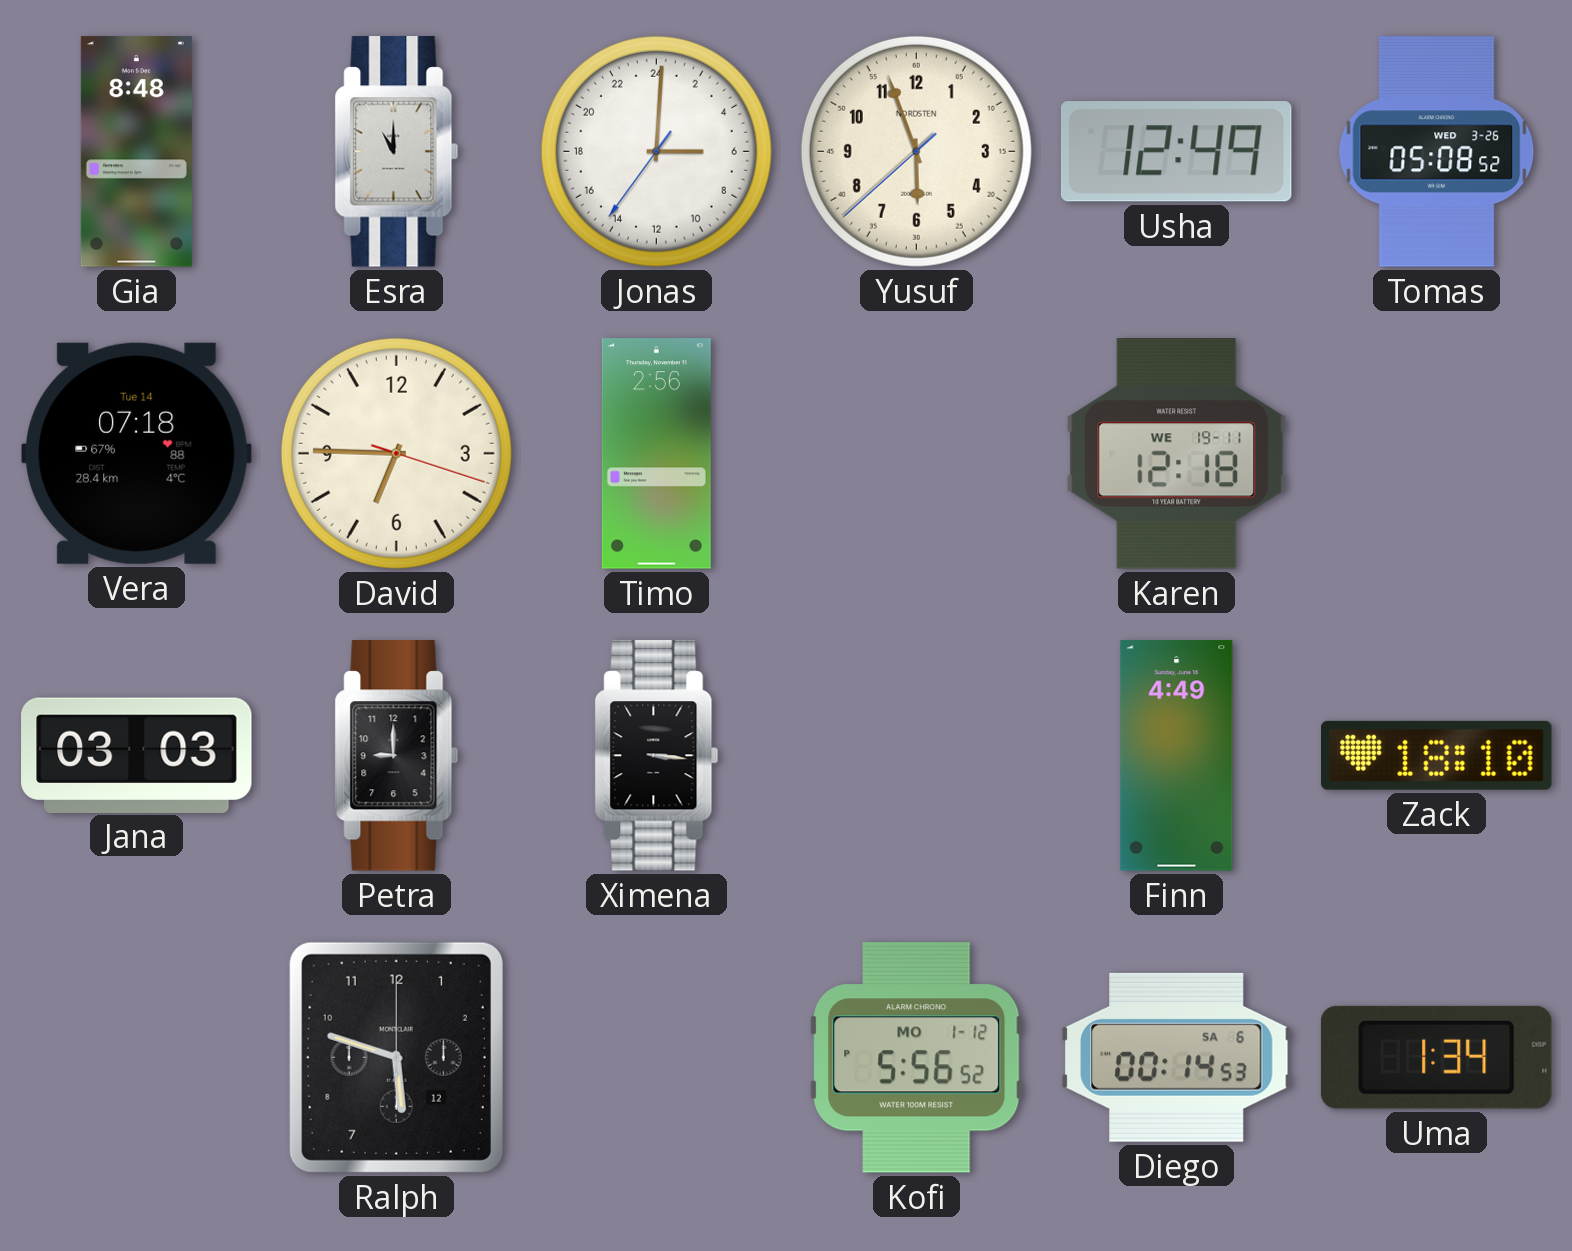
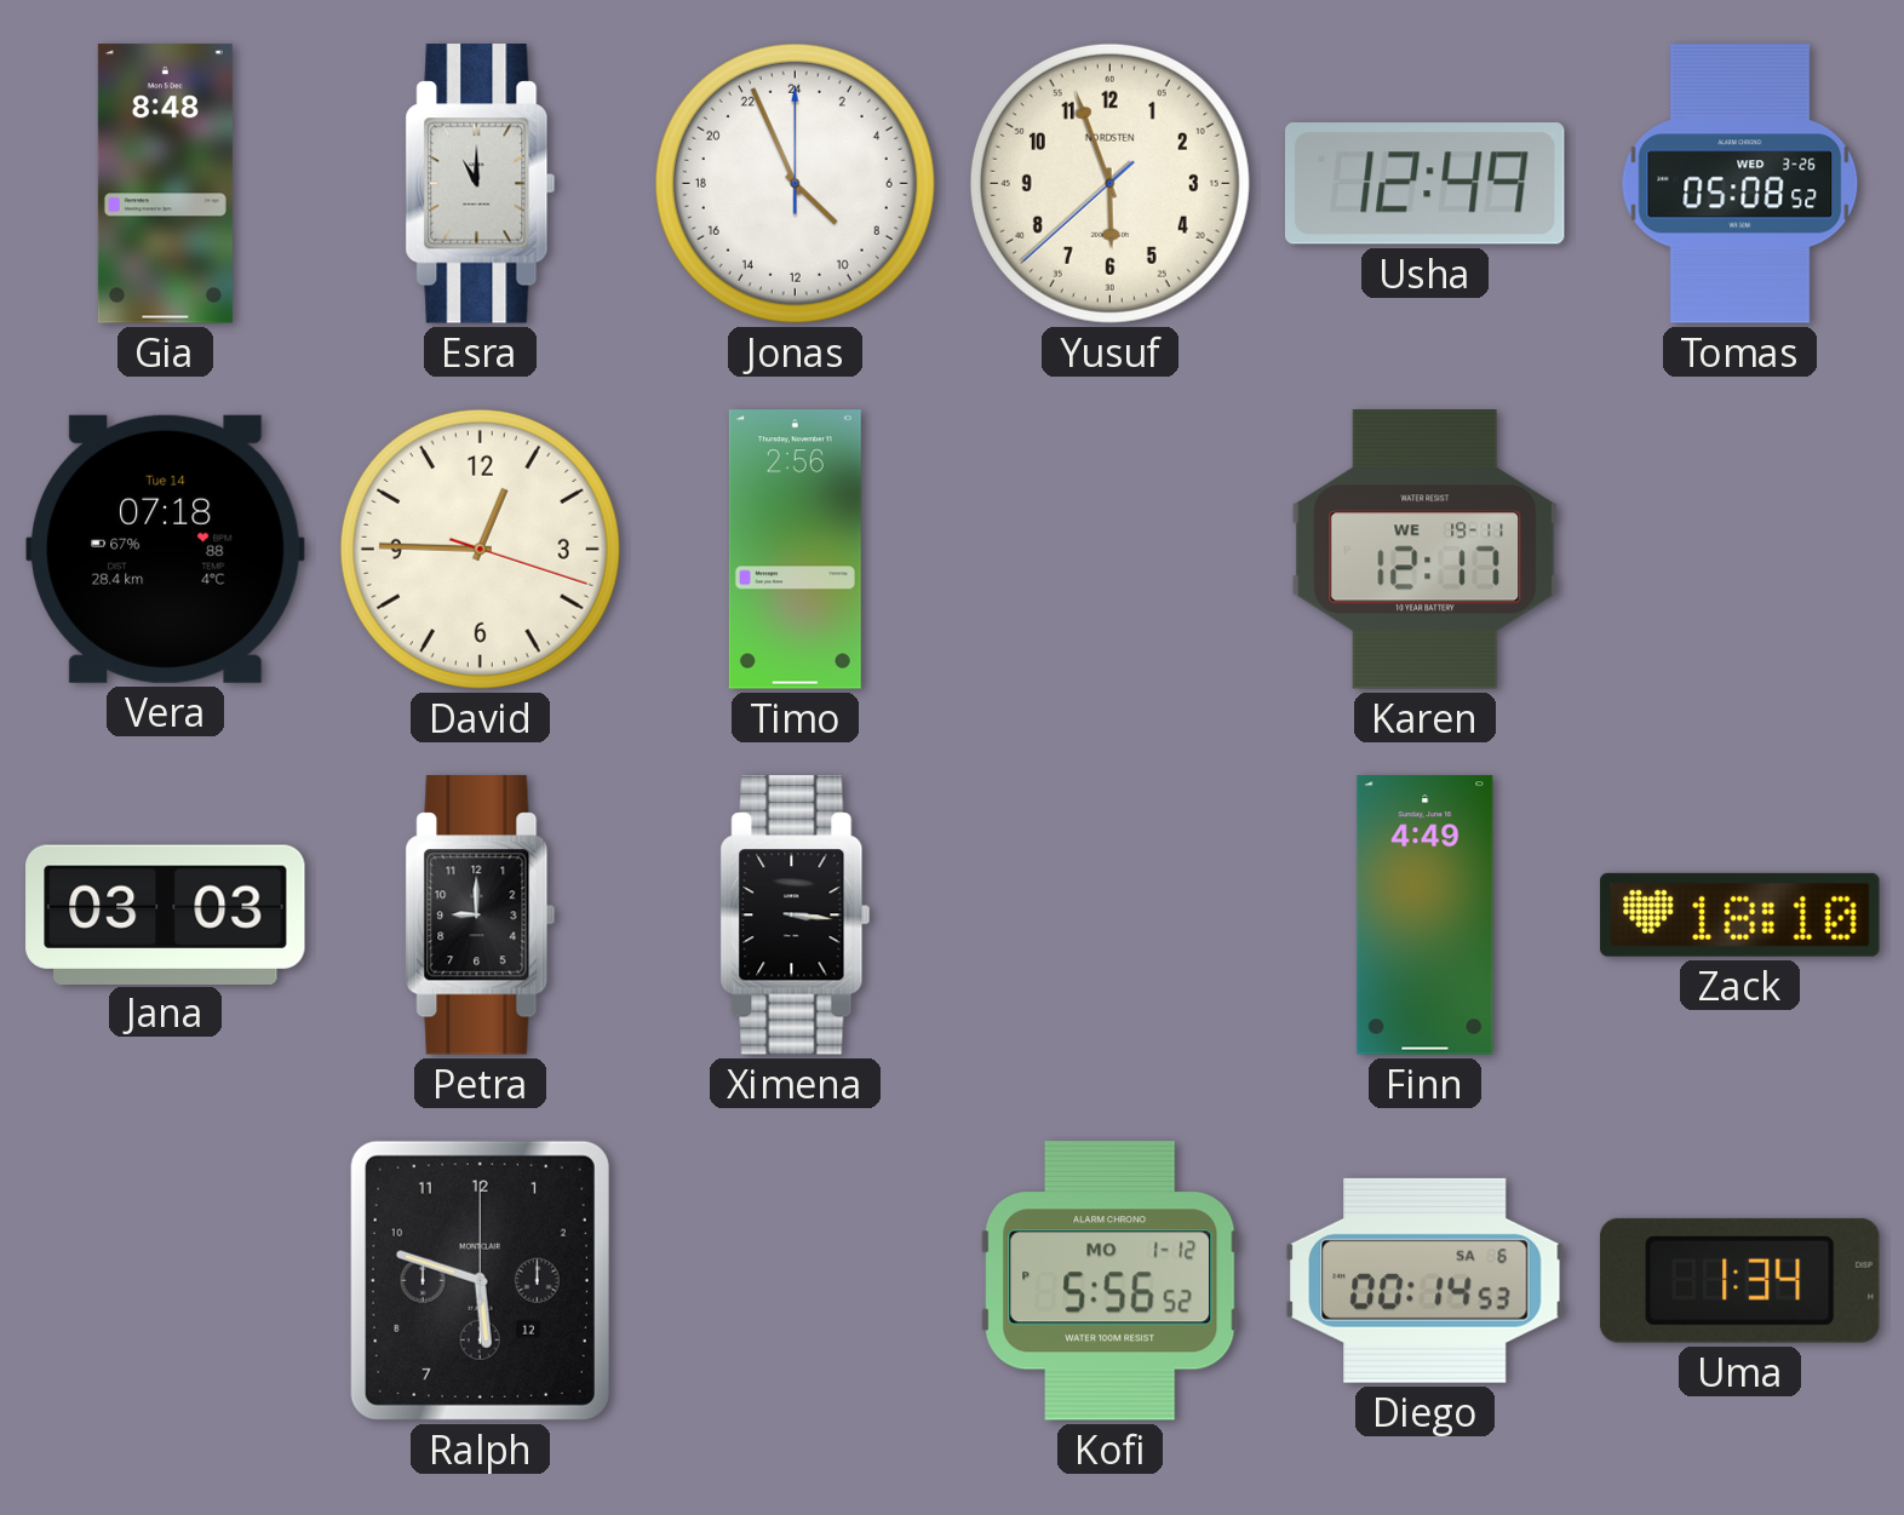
Jonas: 6:00 -> 8:56
David: 6:45 -> 12:45
Karen: 12:18 -> 12:17
